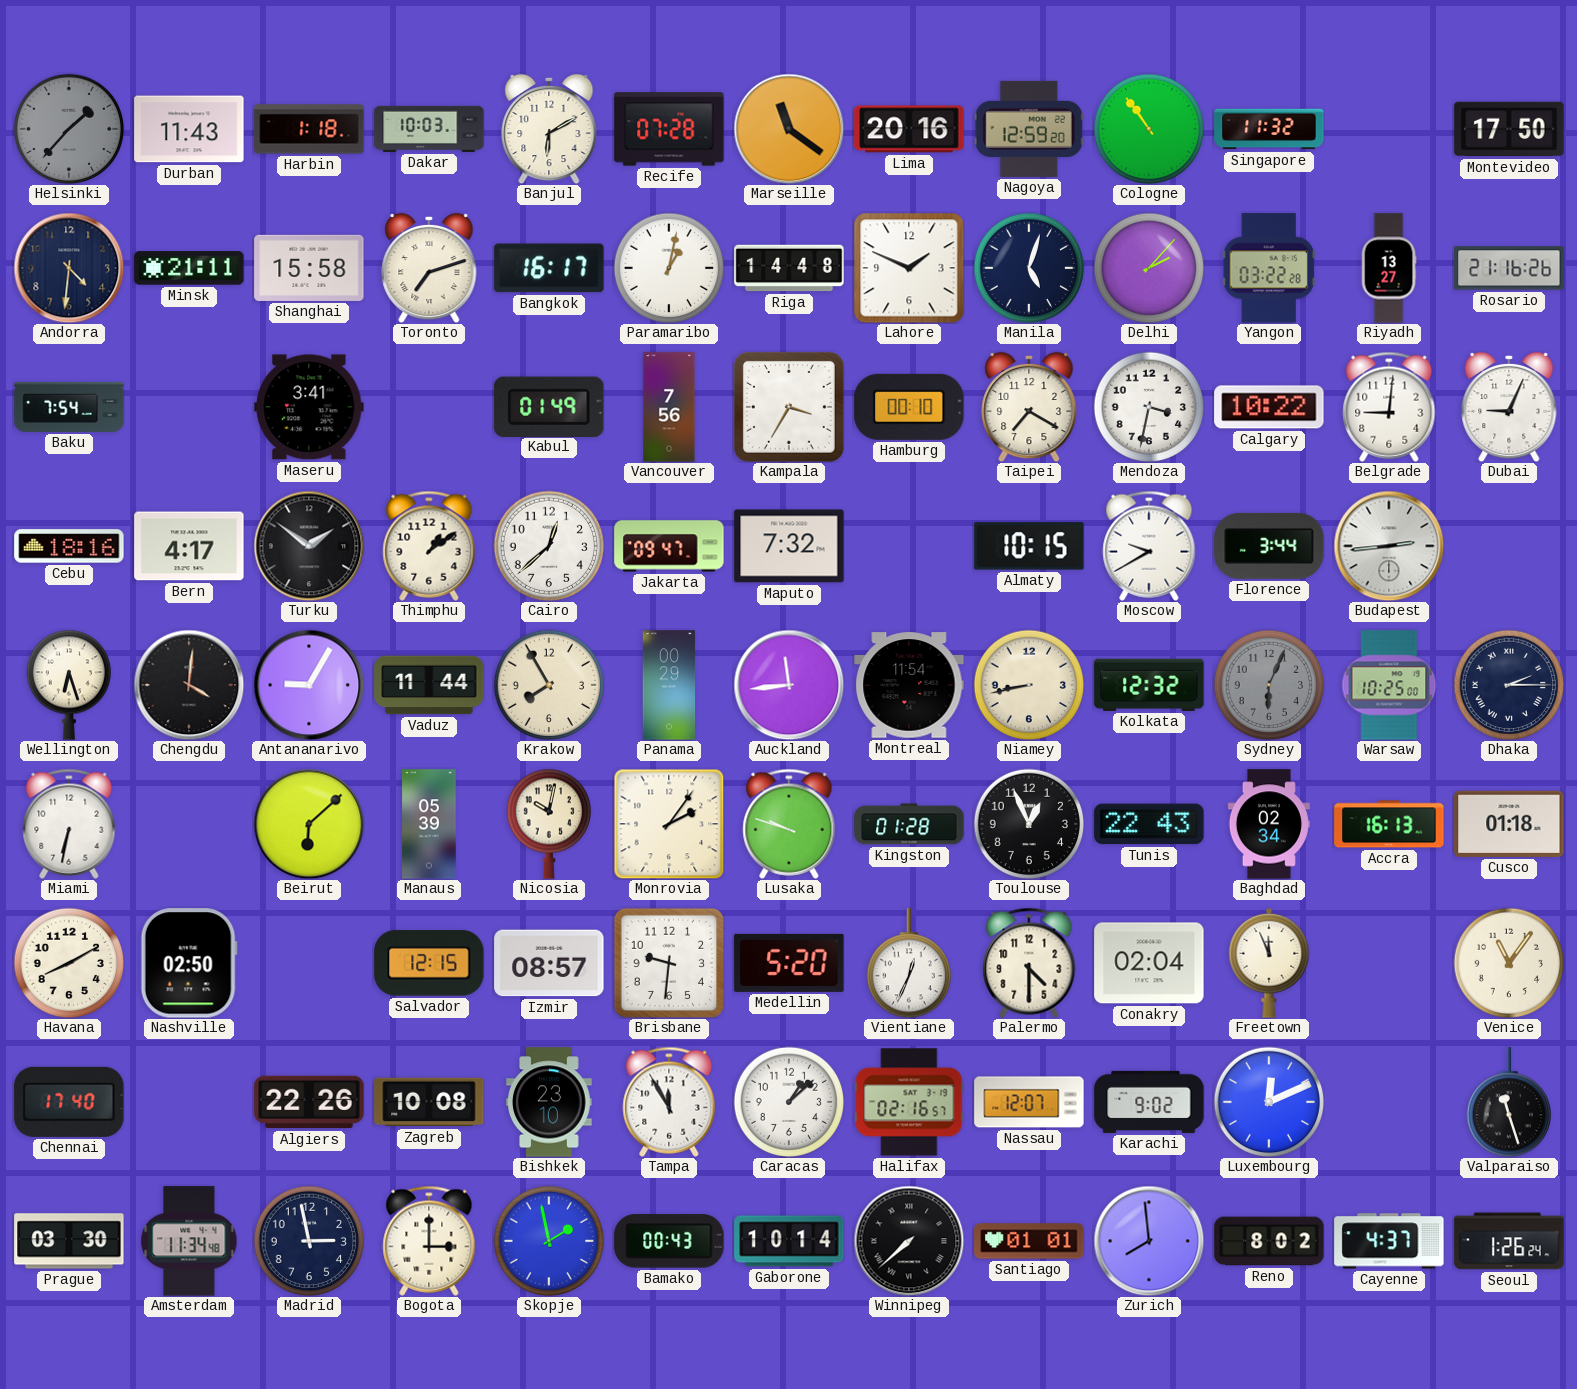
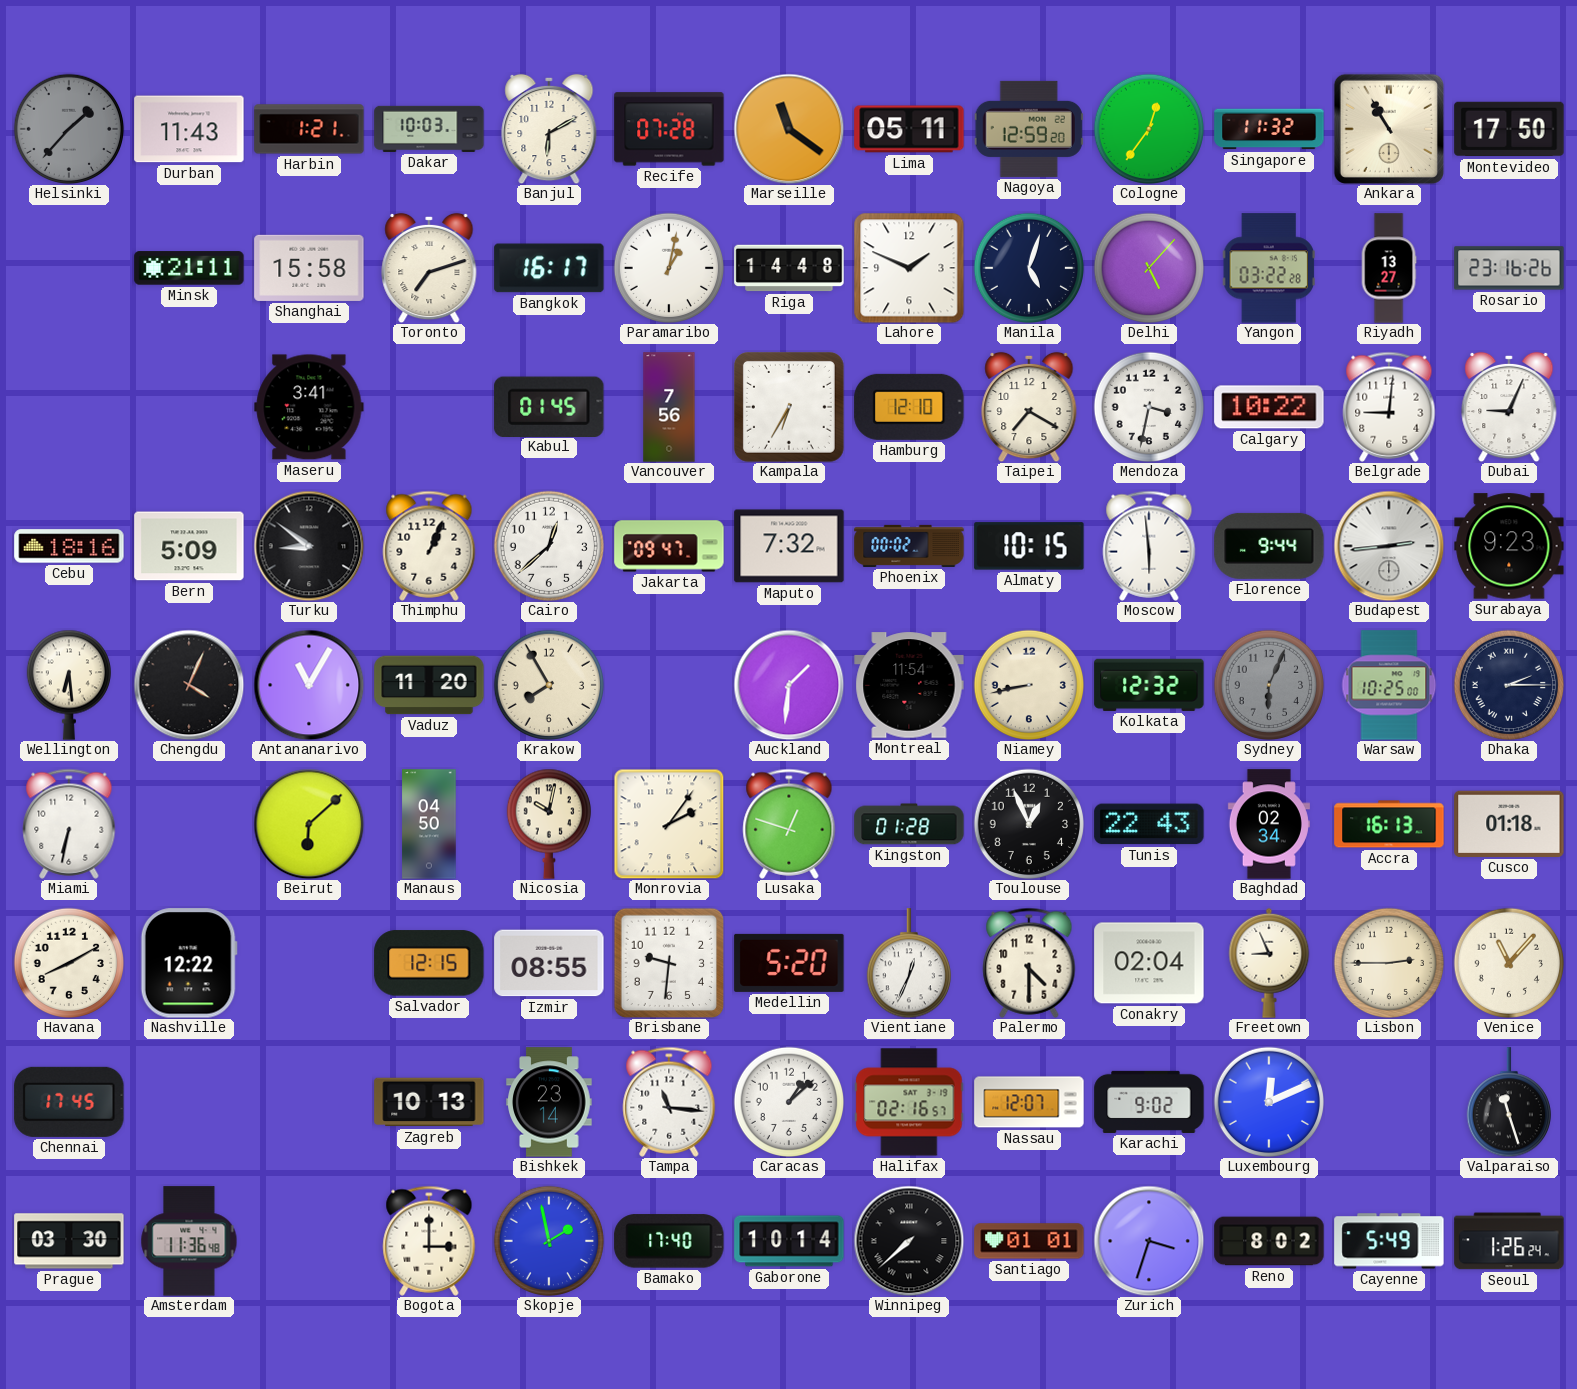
Harbin: 1:18 -> 1:21
Lima: 20:16 -> 05:11
Cologne: 10:54 -> 12:36
Ankara: none -> 10:55
Andorra: 4:31 -> none
Delhi: 2:07 -> 5:07
Rosario: 21:16 -> 23:16
Baku: 7:54 -> none
Kabul: 01:49 -> 01:45
Kampala: 3:35 -> 6:35
Hamburg: 00:10 -> 12:10
Bern: 4:17 -> 5:09
Turku: 1:51 -> 8:51
Thimphu: 1:09 -> 1:04
Phoenix: none -> 00:02
Moscow: 9:40 -> 5:59
Florence: 3:44 -> 9:44
Surabaya: none -> 9:23
Wellington: 6:27 -> 6:29
Chengdu: 4:01 -> 4:04
Antananarivo: 9:05 -> 11:05
Vaduz: 11:44 -> 11:20
Panama: 00:29 -> none
Auckland: 11:44 -> 1:31
Manaus: 05:39 -> 04:50
Lusaka: 9:48 -> 12:48
Nashville: 02:50 -> 12:22
Izmir: 08:57 -> 08:55
Freetown: 11:56 -> 8:56
Lisbon: none -> 2:45
Venice: 11:06 -> 11:07
Chennai: 17:40 -> 17:45
Algiers: 22:26 -> none
Zagreb: 10:08 -> 10:13
Bishkek: 23:10 -> 23:14
Tampa: 11:55 -> 11:16
Amsterdam: 11:34 -> 11:36
Madrid: 2:58 -> none
Bamako: 00:43 -> 17:40
Zurich: 7:59 -> 3:33
Cayenne: 4:37 -> 5:49
